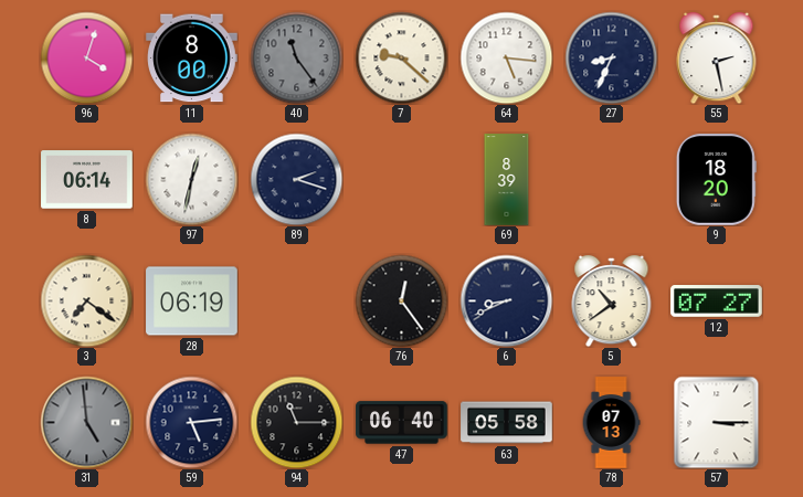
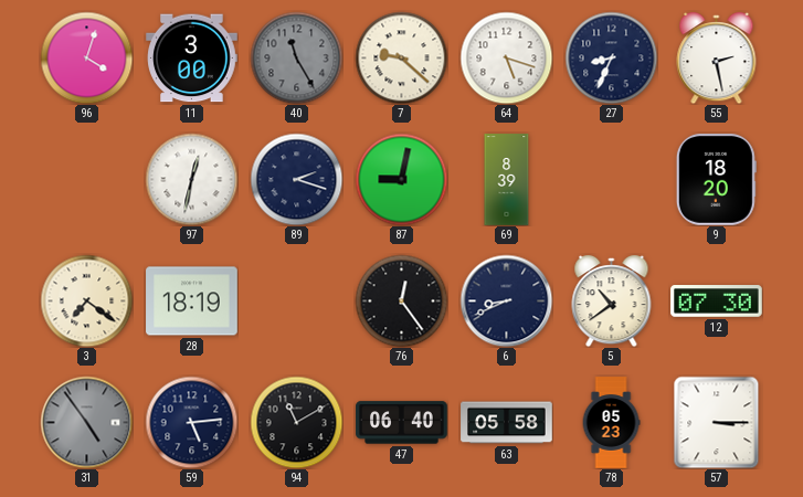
11: 8:00 -> 3:00
40: 11:24 -> 11:25
64: 5:16 -> 5:18
8: 06:14 -> none
87: none -> 9:02
28: 06:19 -> 18:19
12: 07:27 -> 07:30
31: 4:59 -> 4:54
94: 11:15 -> 11:10
78: 07:13 -> 05:23
